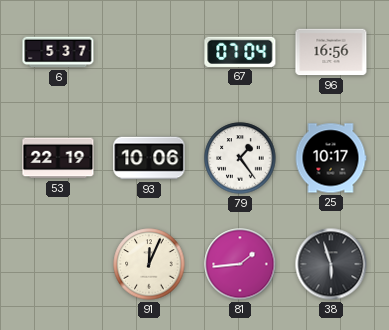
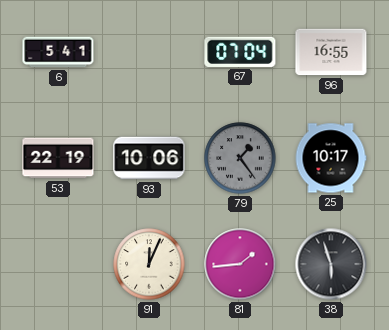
6: 5:37 -> 5:41
96: 16:56 -> 16:55
79 dial: white -> grey
